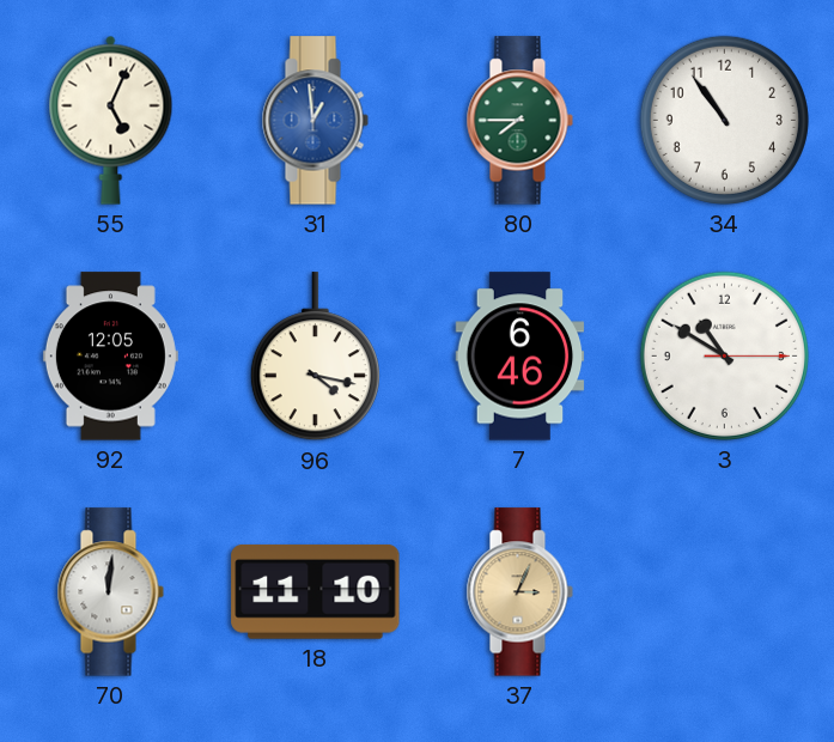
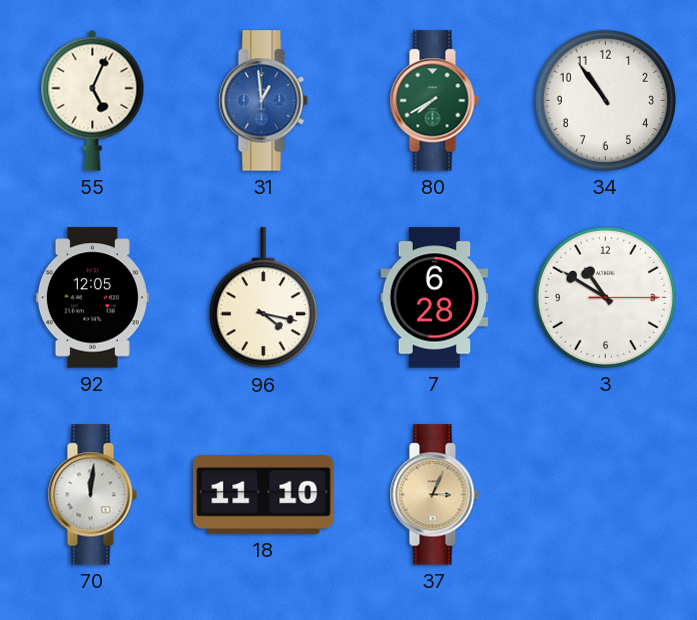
80: 7:45 -> 7:40
7: 6:46 -> 6:28
